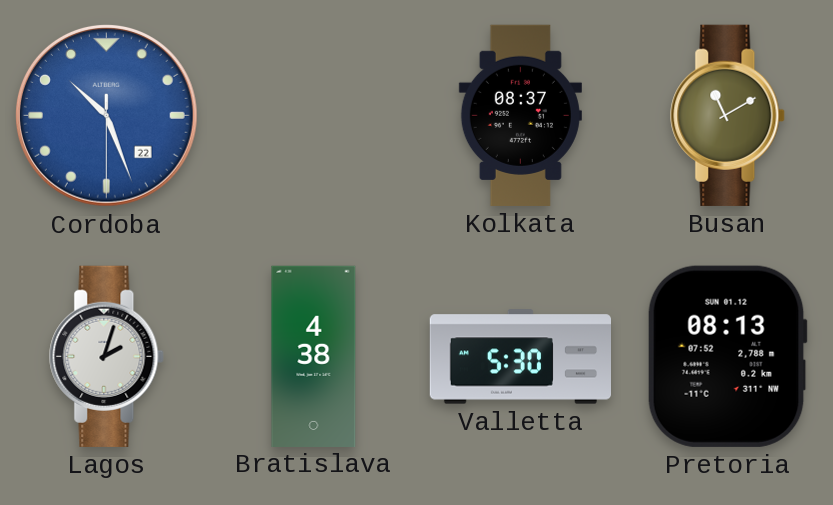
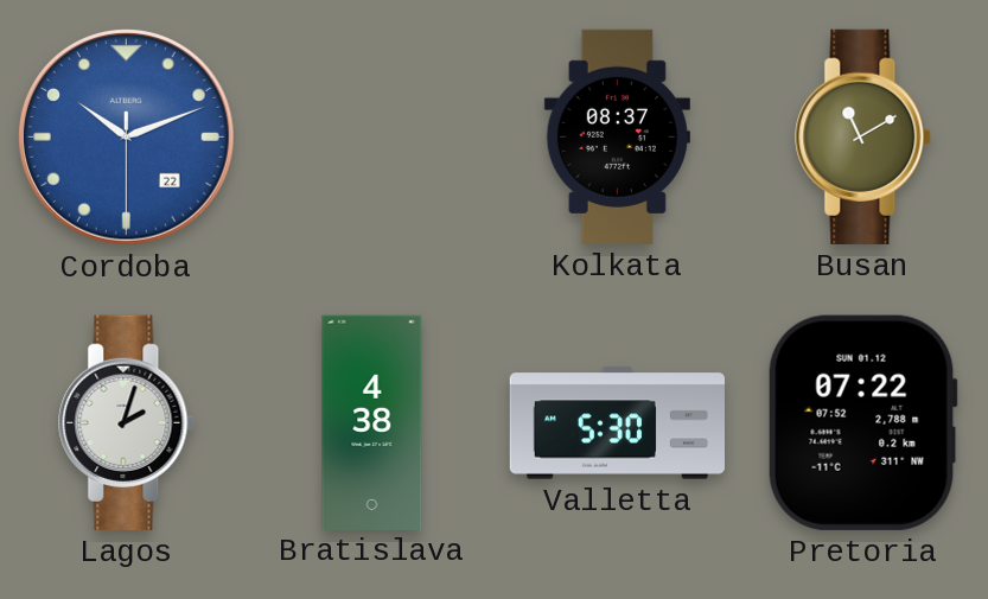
Cordoba: 10:26 -> 10:11
Pretoria: 08:13 -> 07:22
